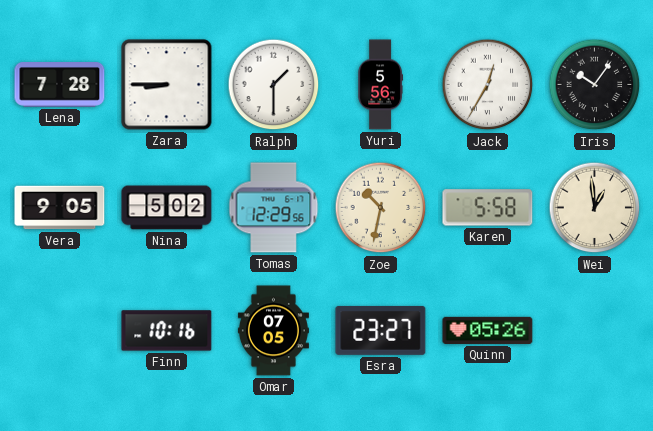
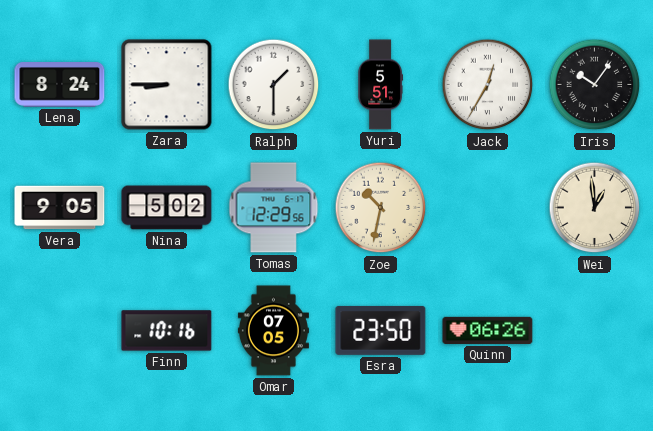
Lena: 7:28 -> 8:24
Yuri: 5:56 -> 5:51
Karen: 5:58 -> none
Esra: 23:27 -> 23:50
Quinn: 05:26 -> 06:26
